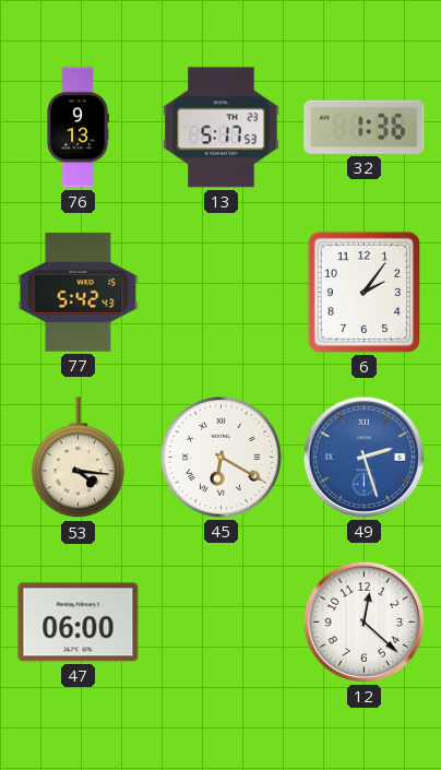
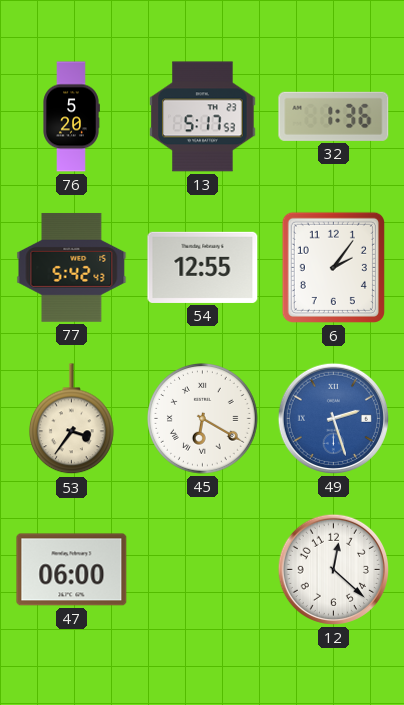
76: 9:13 -> 5:20
54: none -> 12:55
53: 4:16 -> 3:36
